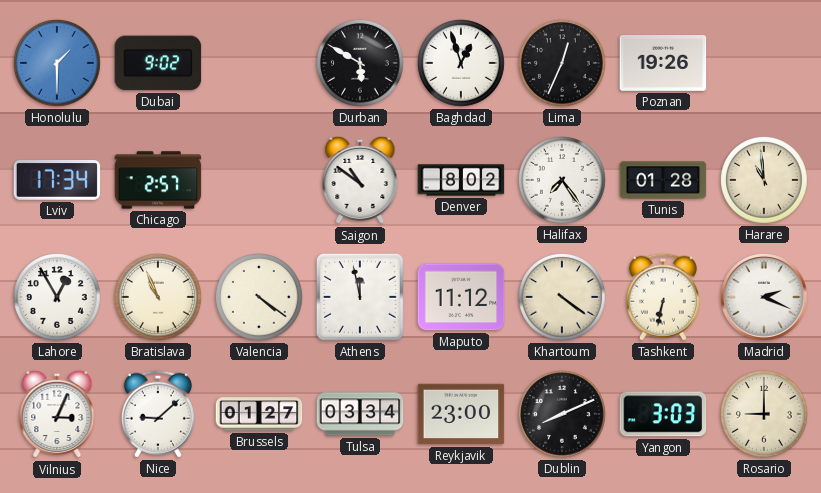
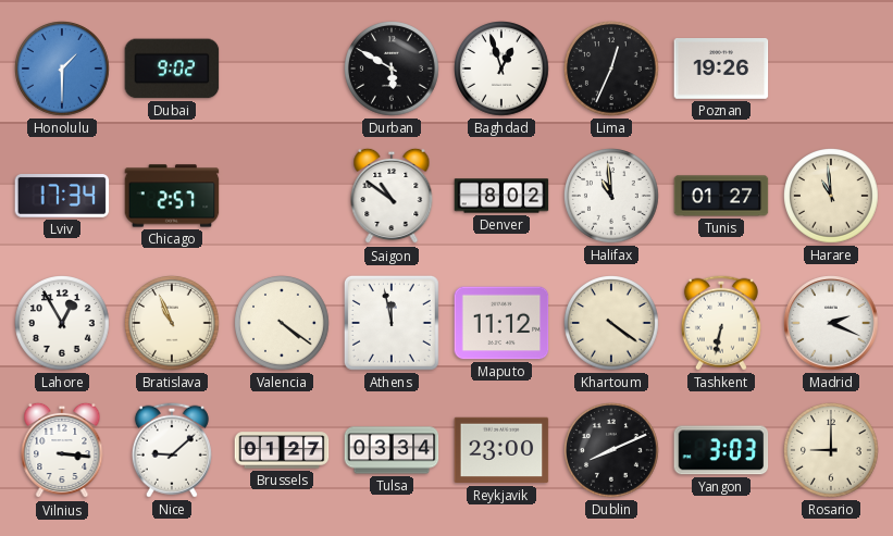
Halifax: 7:24 -> 10:59
Tunis: 01:28 -> 01:27
Vilnius: 3:04 -> 3:16
